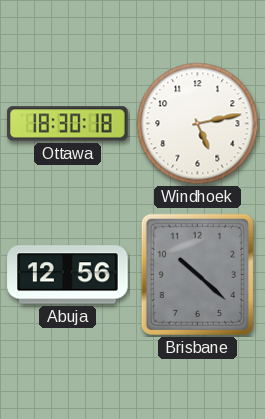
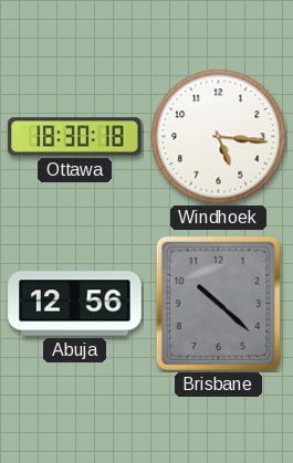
Windhoek: 5:13 -> 5:16
